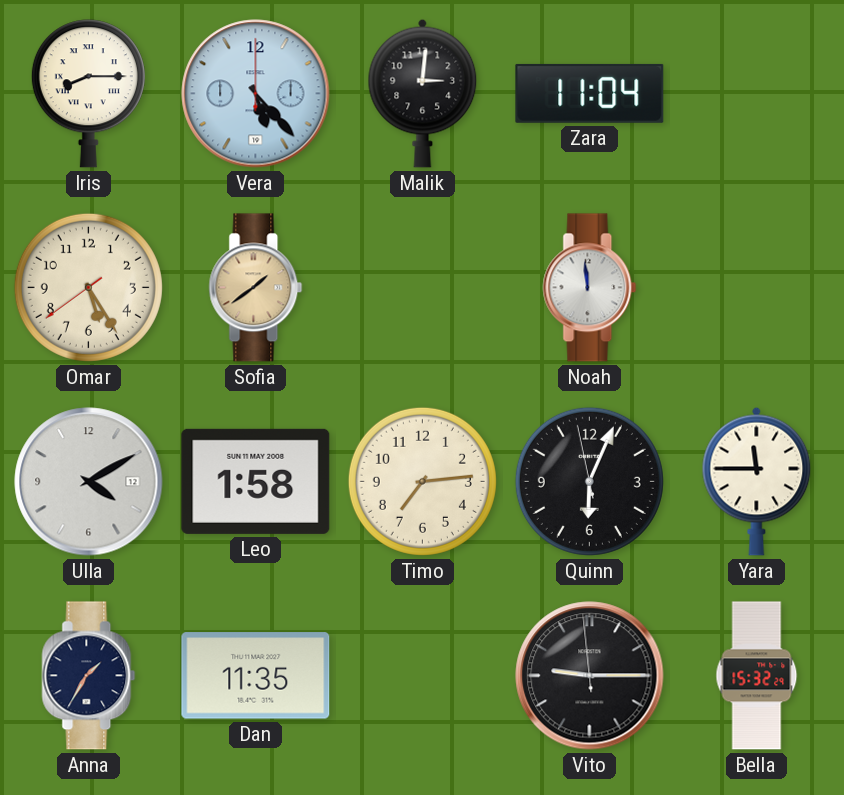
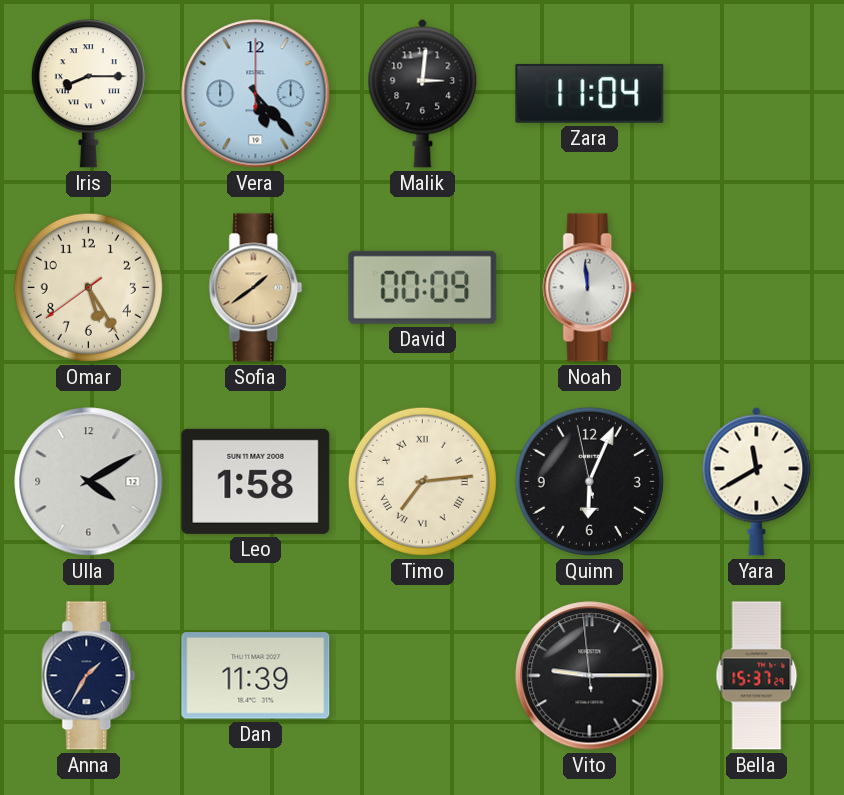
David: none -> 00:09
Timo numerals: Arabic -> Roman
Yara: 11:45 -> 11:40
Dan: 11:35 -> 11:39
Bella: 15:32 -> 15:37
